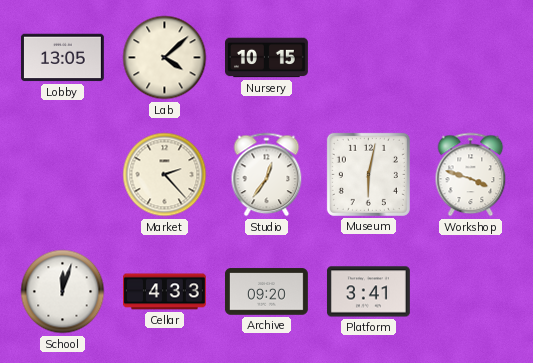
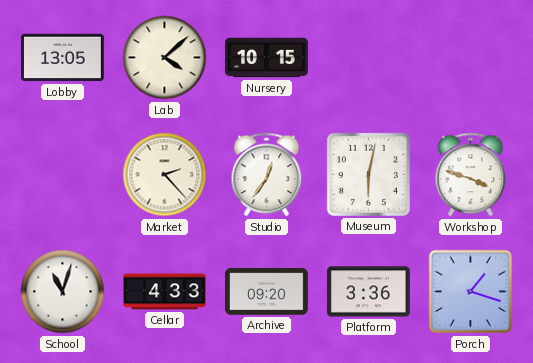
School: 12:03 -> 11:03
Platform: 3:41 -> 3:36
Porch: none -> 1:18
